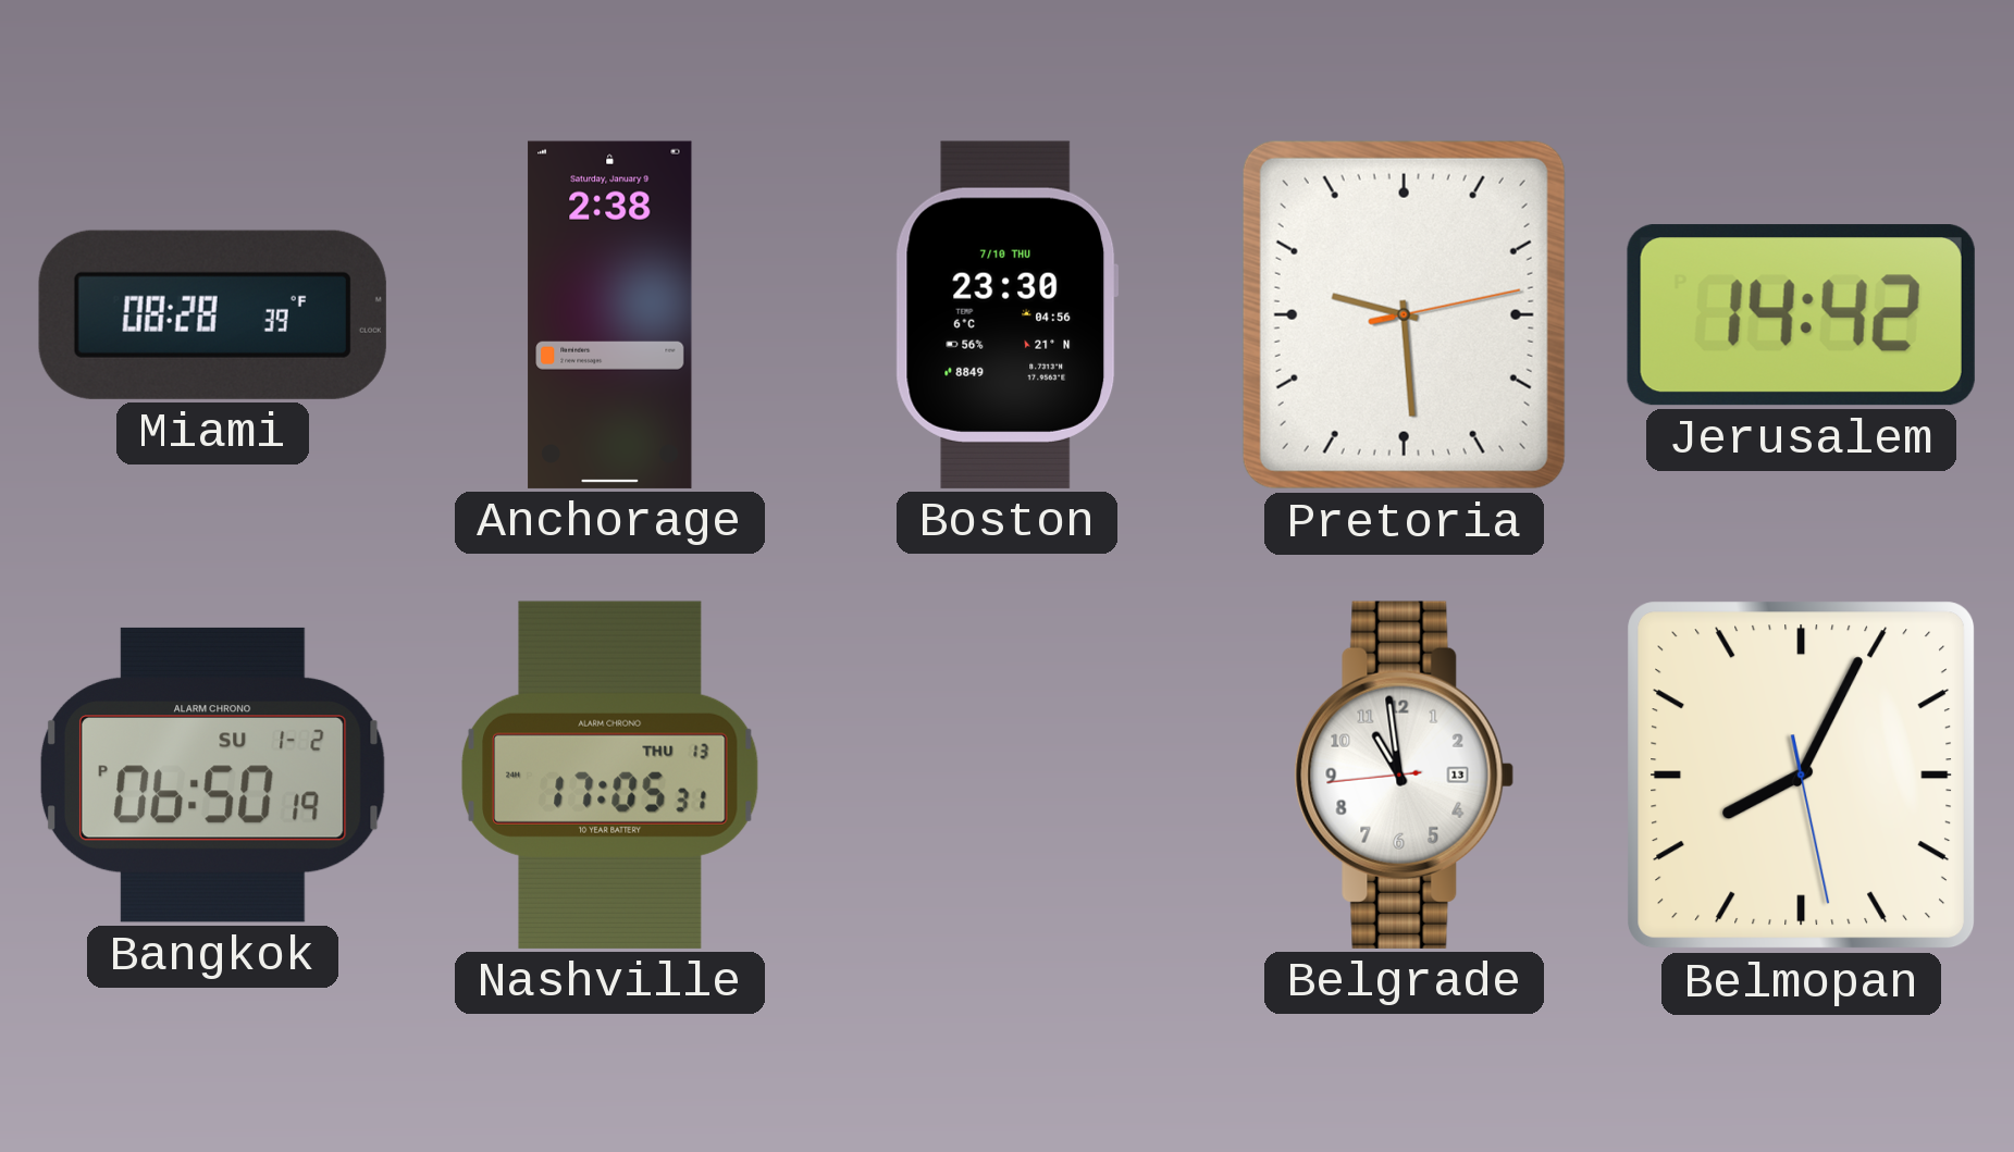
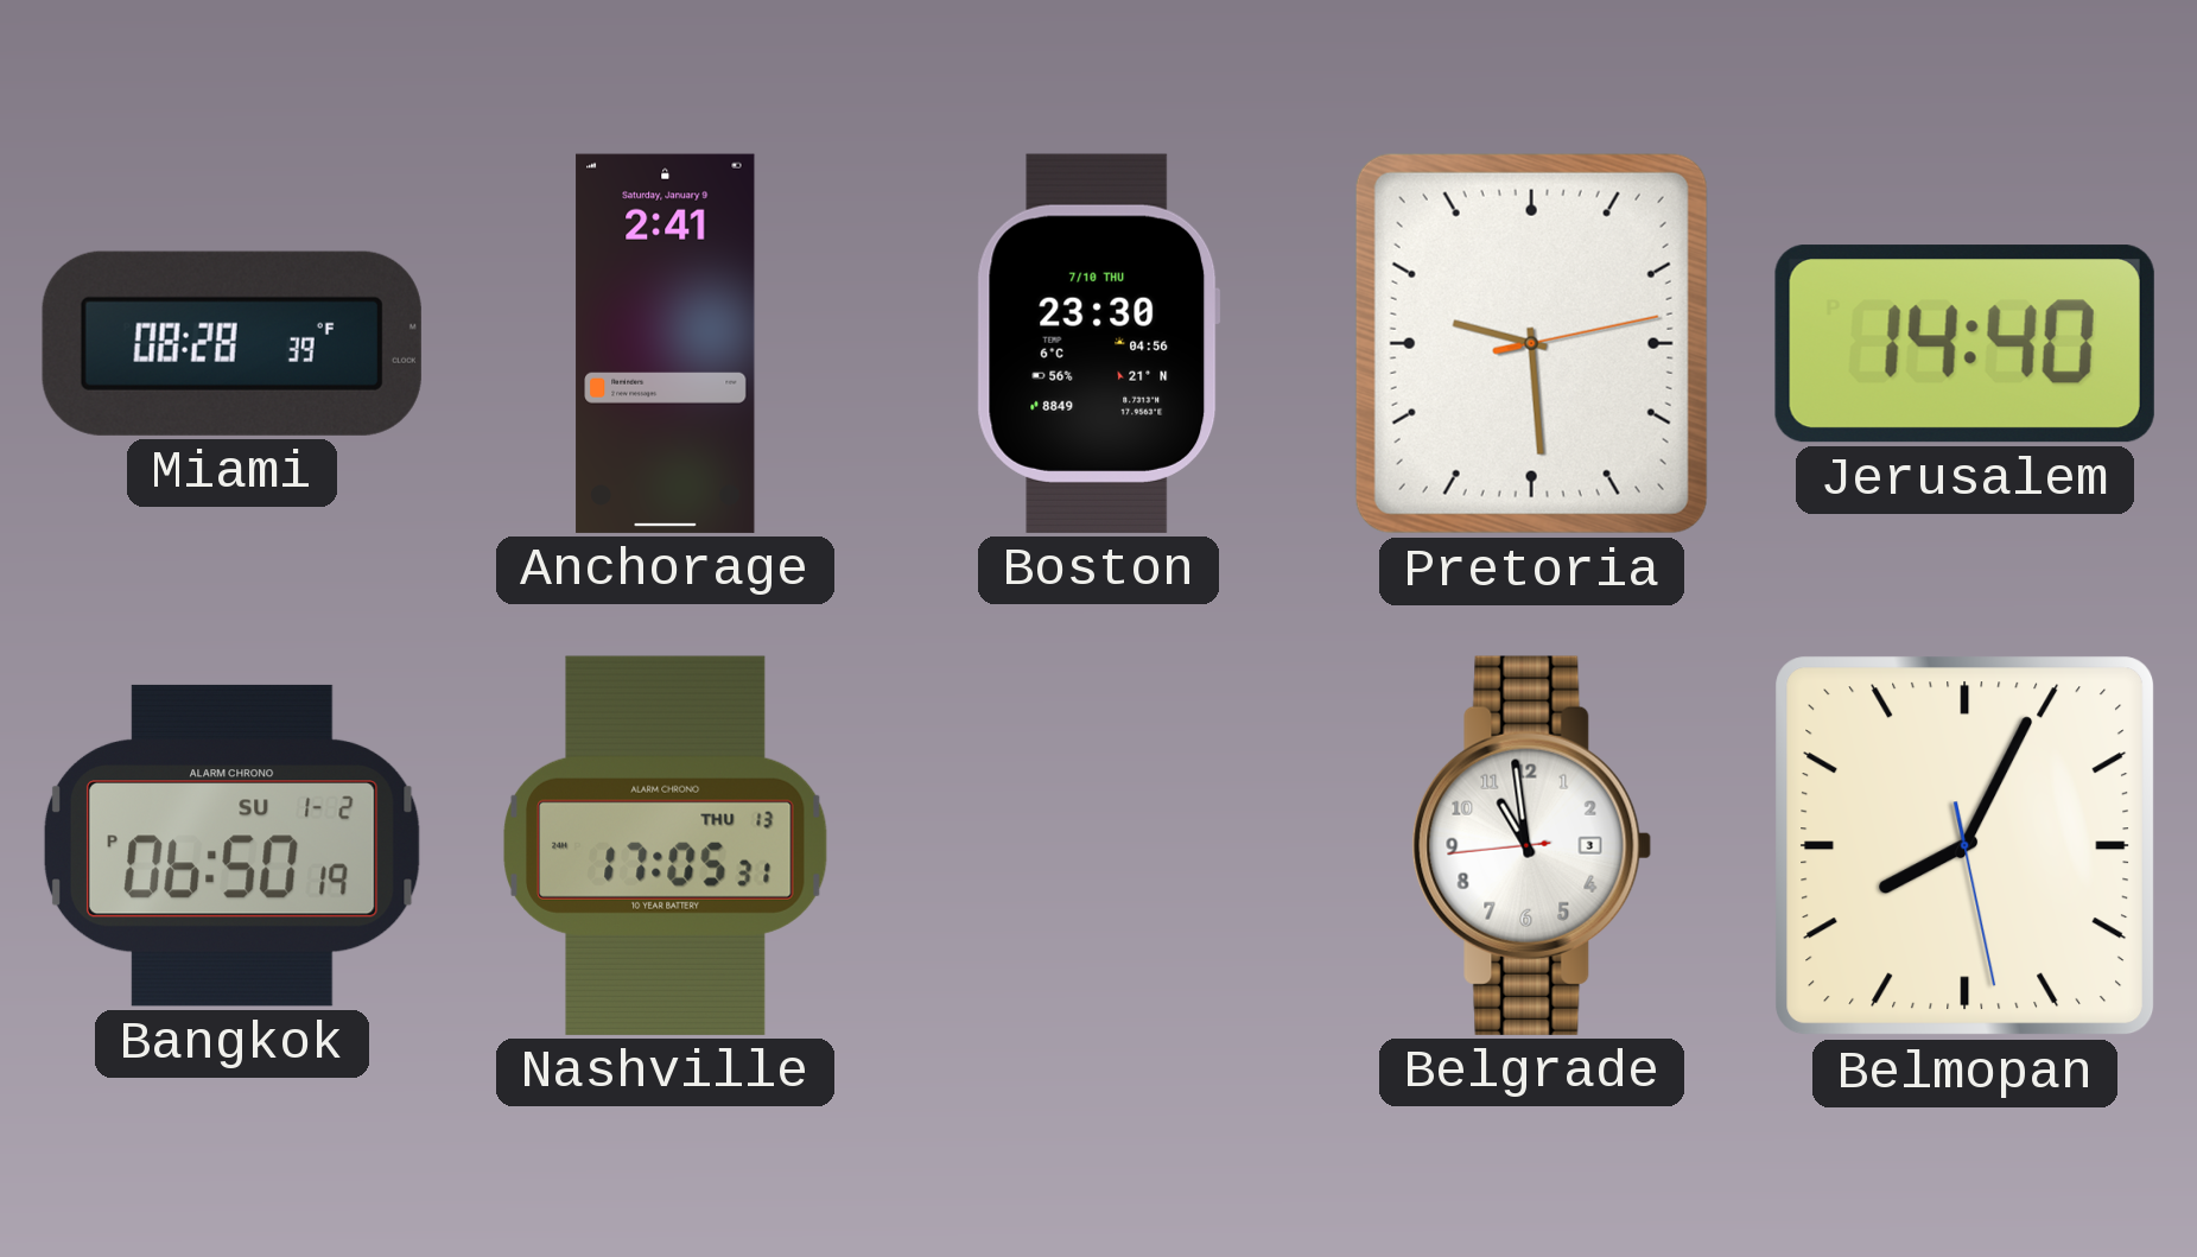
Anchorage: 2:38 -> 2:41
Jerusalem: 14:42 -> 14:40
Belgrade date: 13 -> 3
